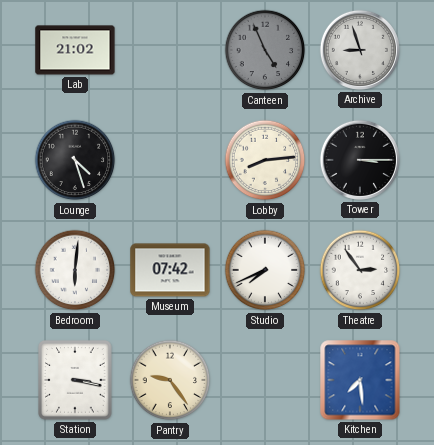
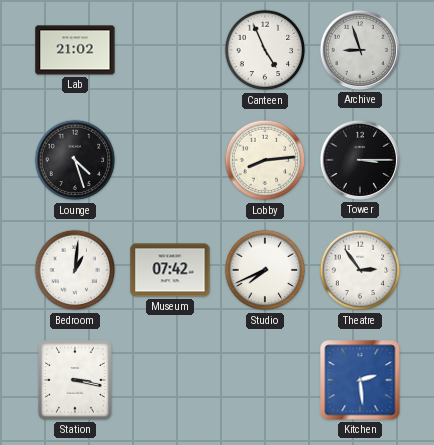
Canteen dial: grey -> white
Bedroom: 6:01 -> 1:01
Pantry: 9:24 -> none
Kitchen: 7:29 -> 2:29
